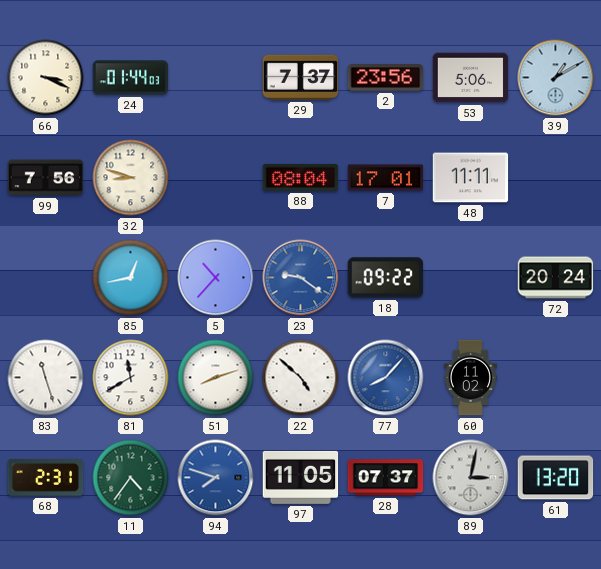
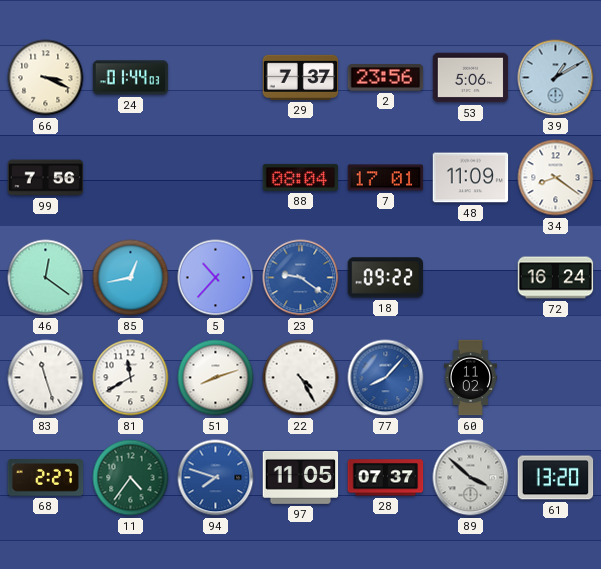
32: 8:48 -> none
48: 11:11 -> 11:09
34: none -> 8:21
46: none -> 12:21
72: 20:24 -> 16:24
22: 4:52 -> 4:25
68: 2:31 -> 2:27
89: 3:02 -> 3:52
